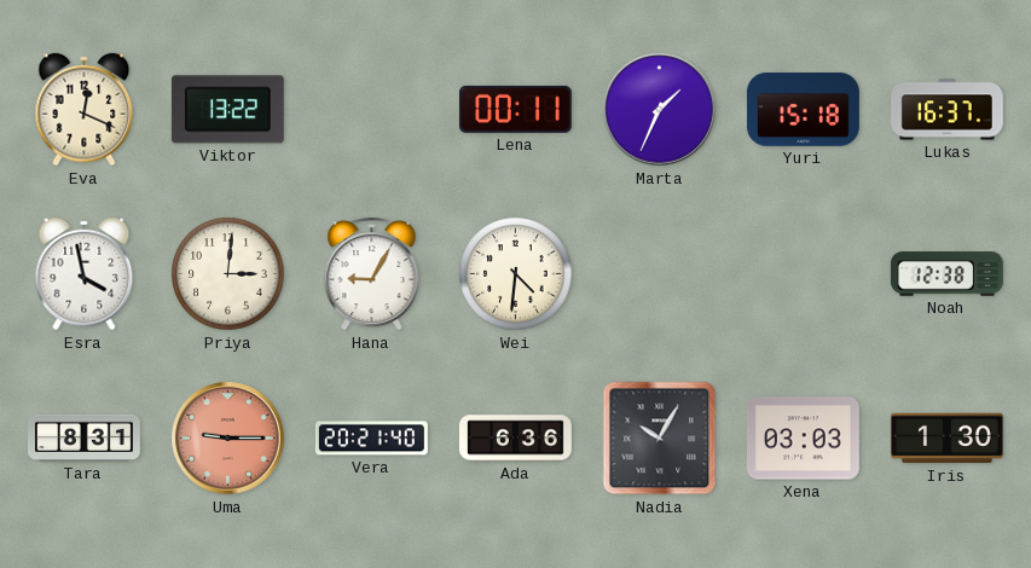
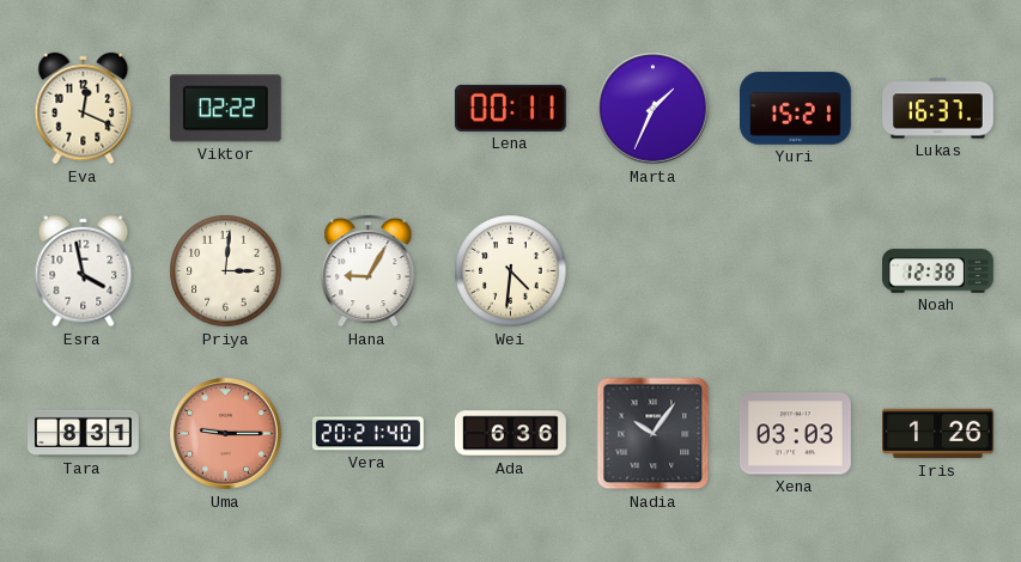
Viktor: 13:22 -> 02:22
Yuri: 15:18 -> 15:21
Nadia: 10:05 -> 10:06
Iris: 1:30 -> 1:26
